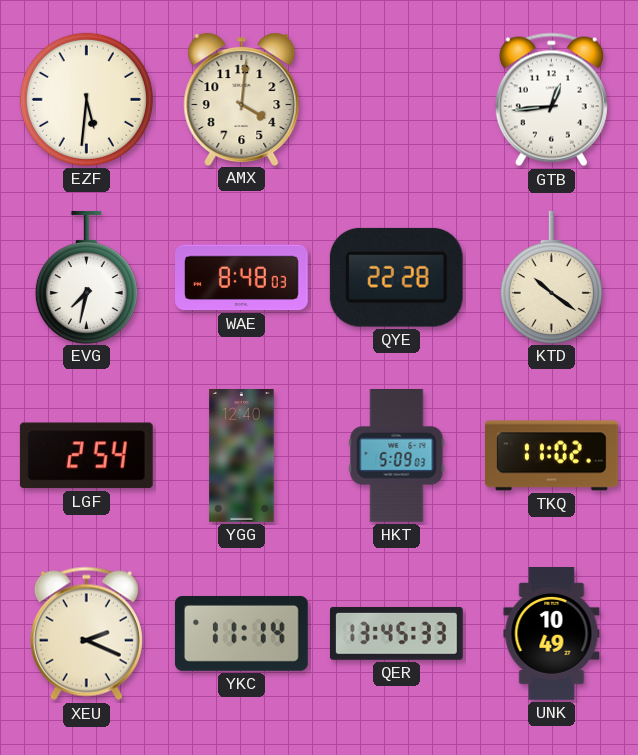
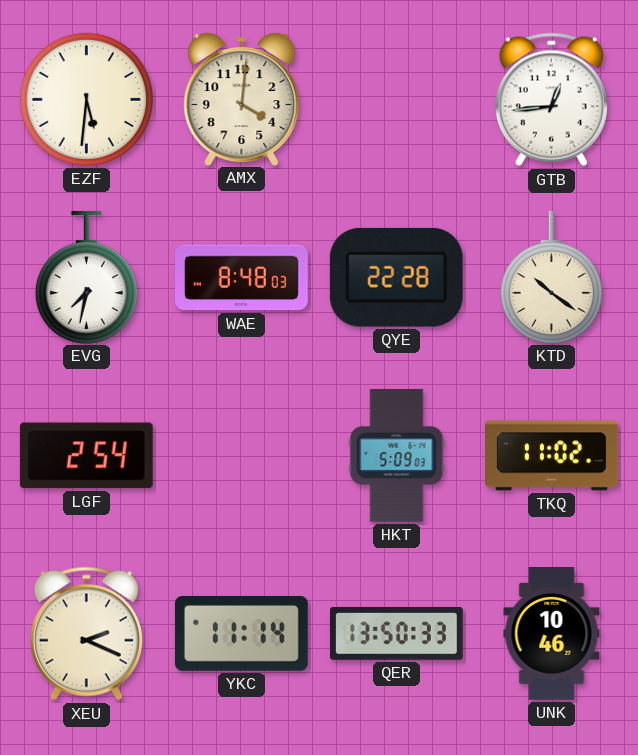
YGG: 12:40 -> none
QER: 13:45 -> 13:50
UNK: 10:49 -> 10:46
